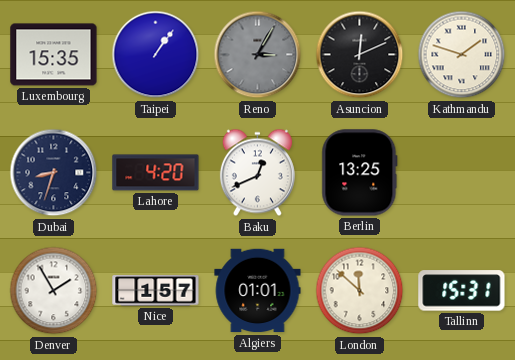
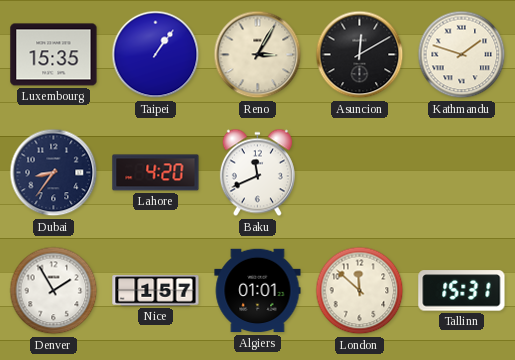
Reno dial: grey -> cream
Asuncion: 12:11 -> 12:10
Dubai: 8:33 -> 8:36
Baku: 12:41 -> 11:41
Berlin: 13:25 -> none
